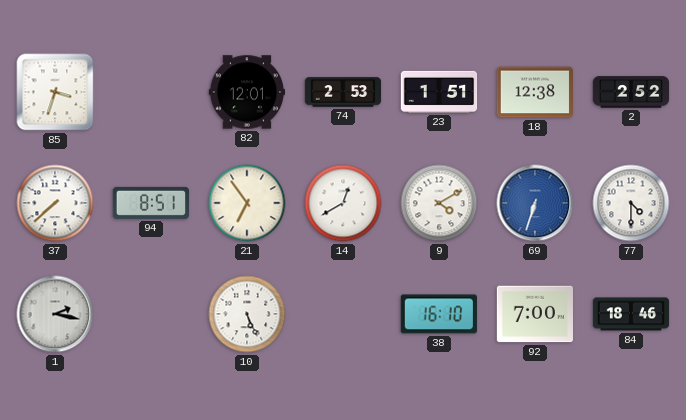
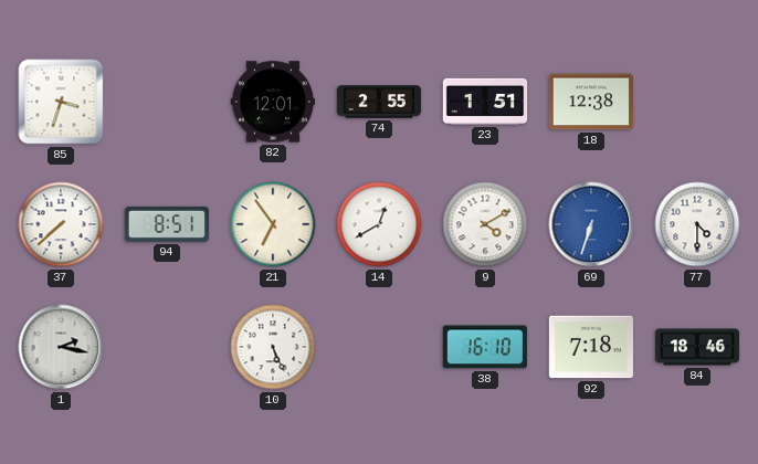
74: 2:53 -> 2:55
2: 2:52 -> none
92: 7:00 -> 7:18
